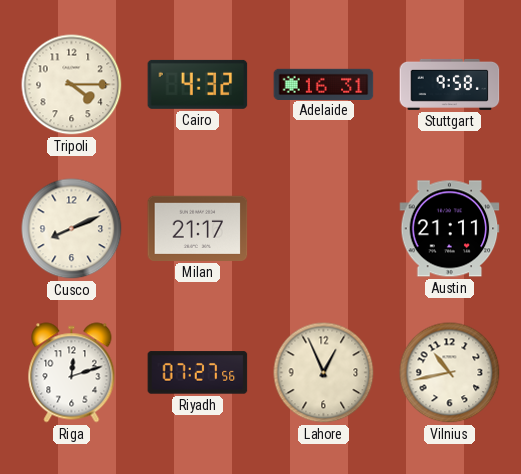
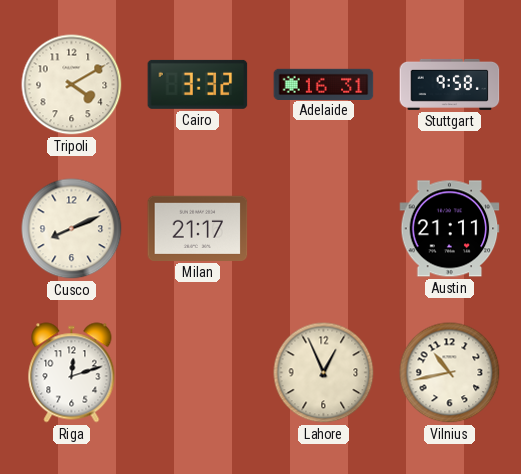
Tripoli: 4:15 -> 4:10
Cairo: 4:32 -> 3:32
Riyadh: 07:27 -> none
